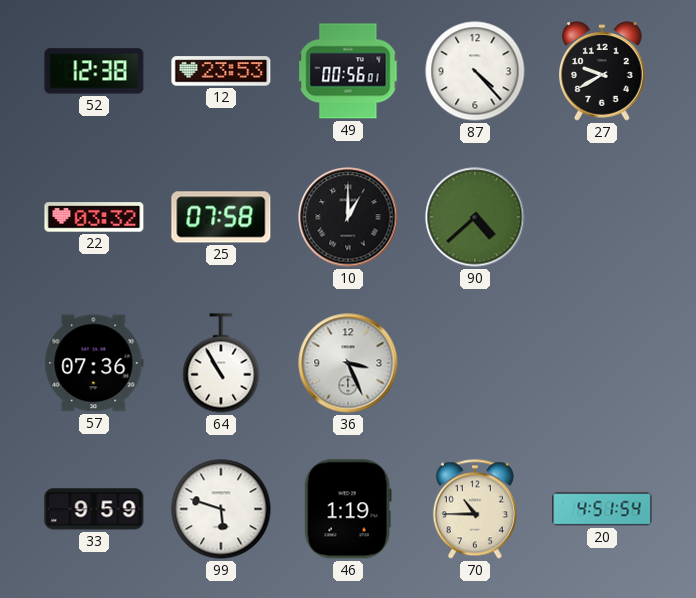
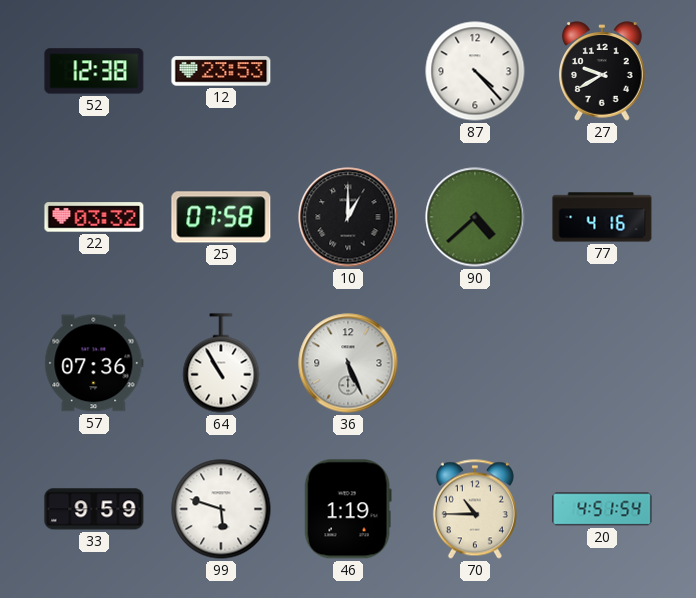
49: 00:56 -> none
77: none -> 4:16
36: 3:26 -> 5:26
